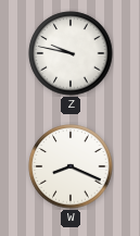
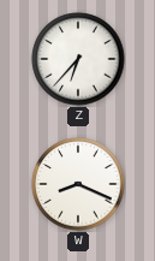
Z: 9:47 -> 6:37
